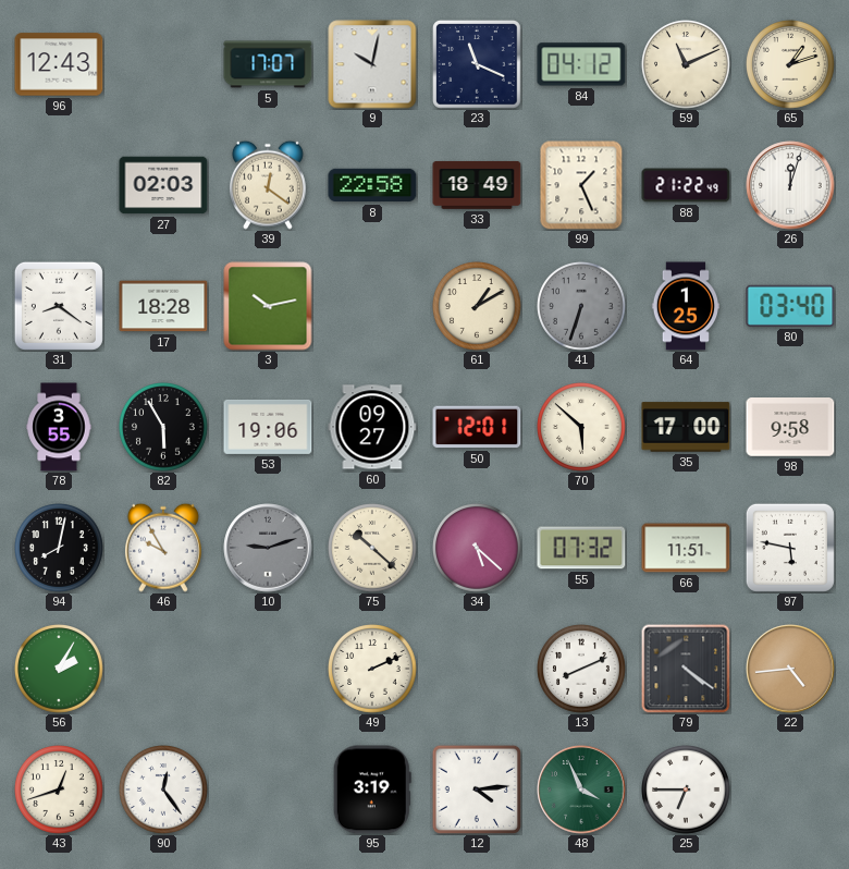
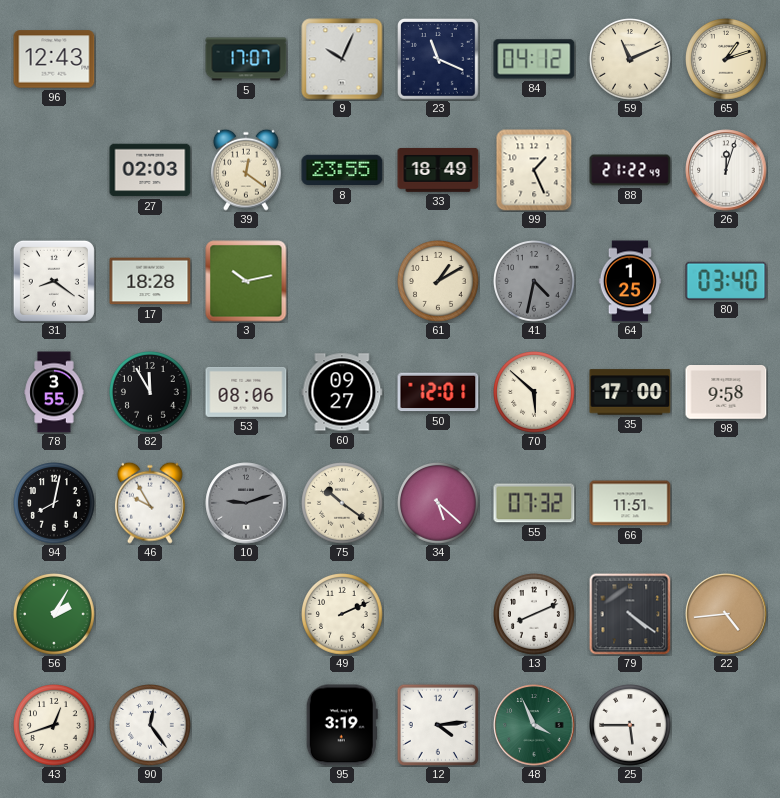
9: 10:02 -> 10:04
8: 22:58 -> 23:55
41: 6:33 -> 4:32
82: 5:55 -> 11:55
53: 19:06 -> 08:06
75: 10:22 -> 10:21
97: 5:47 -> none
25: 6:45 -> 5:45
